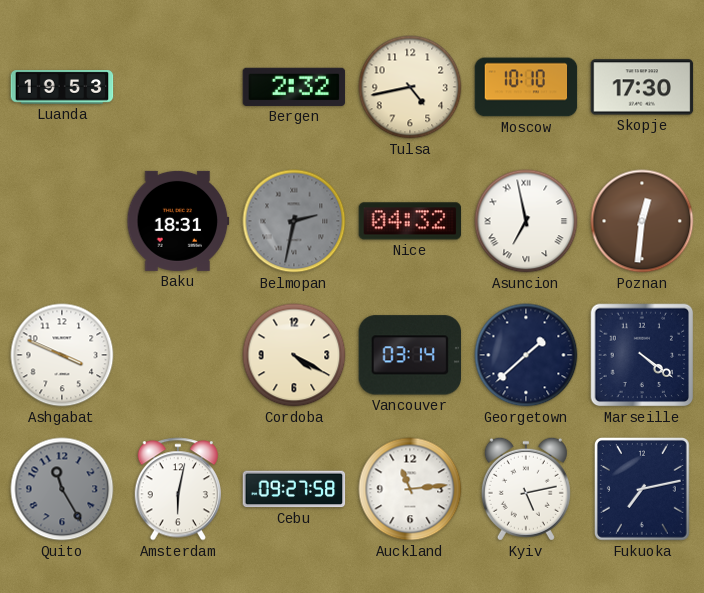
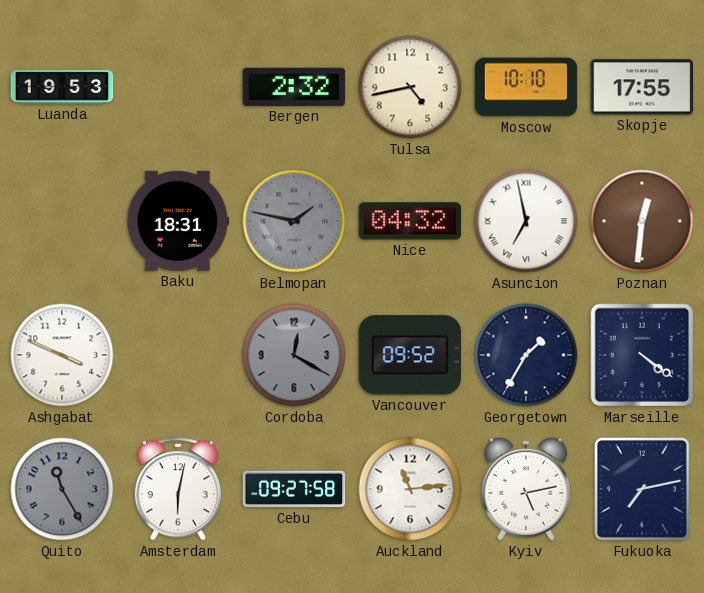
Skopje: 17:30 -> 17:55
Belmopan: 2:32 -> 1:47
Cordoba: 4:20 -> 12:20
Cordoba dial: cream -> grey
Vancouver: 03:14 -> 09:52
Georgetown: 1:38 -> 1:35
